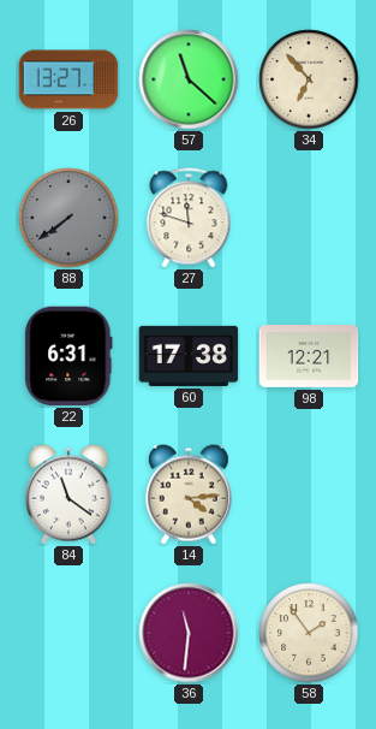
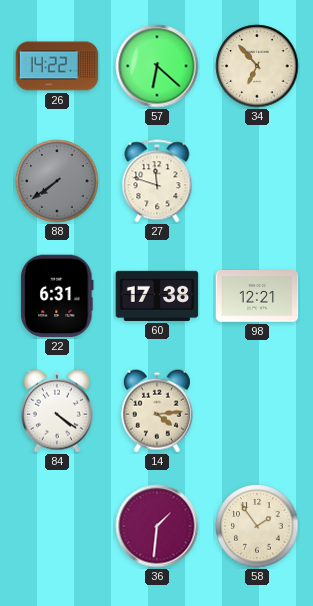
26: 13:27 -> 14:22
57: 11:22 -> 6:22
84: 11:21 -> 4:21
36: 11:31 -> 1:31
